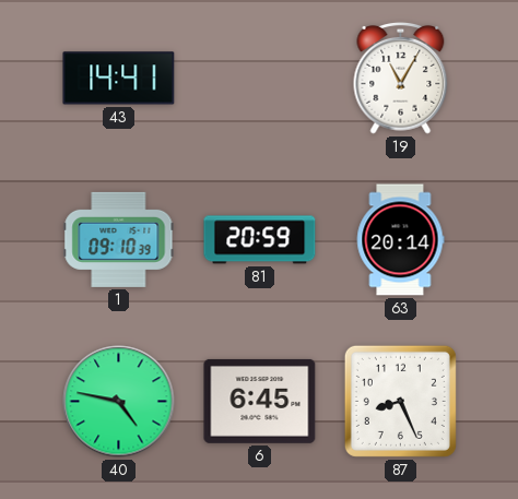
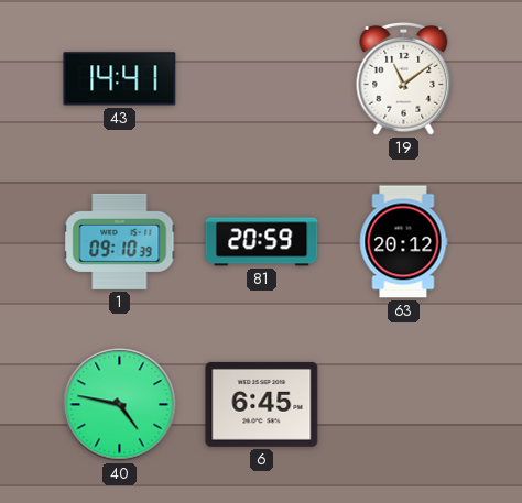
19: 11:05 -> 11:09
63: 20:14 -> 20:12
87: 8:26 -> none
